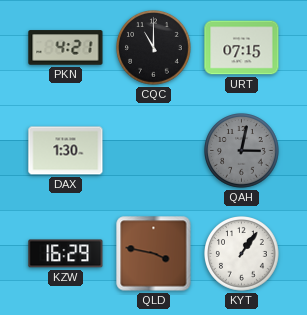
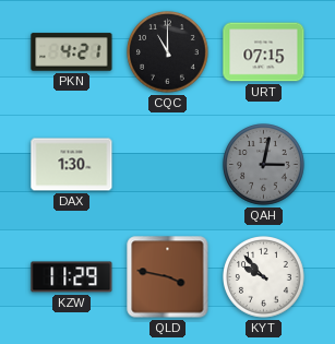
KZW: 16:29 -> 11:29
KYT: 1:06 -> 9:53
